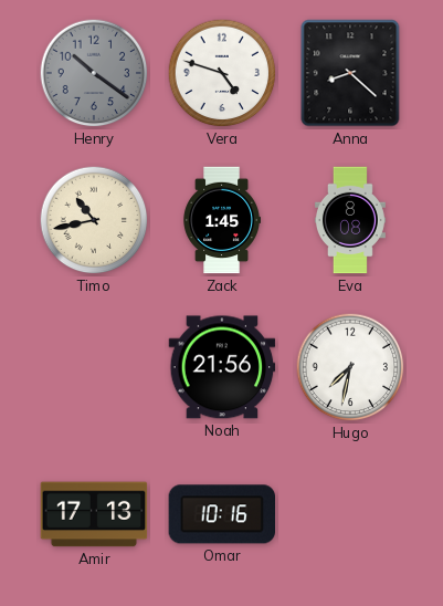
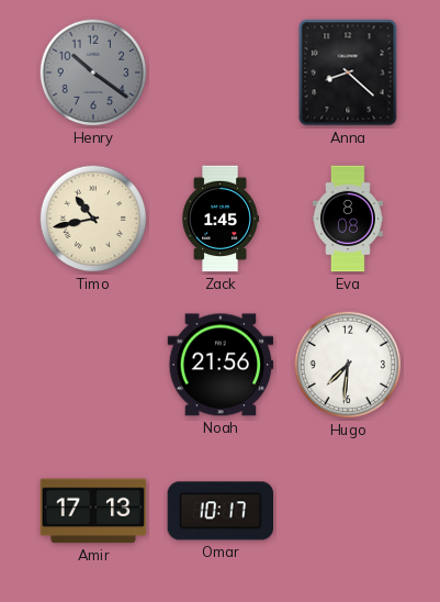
Vera: 4:48 -> none
Hugo: 7:32 -> 7:31
Omar: 10:16 -> 10:17
